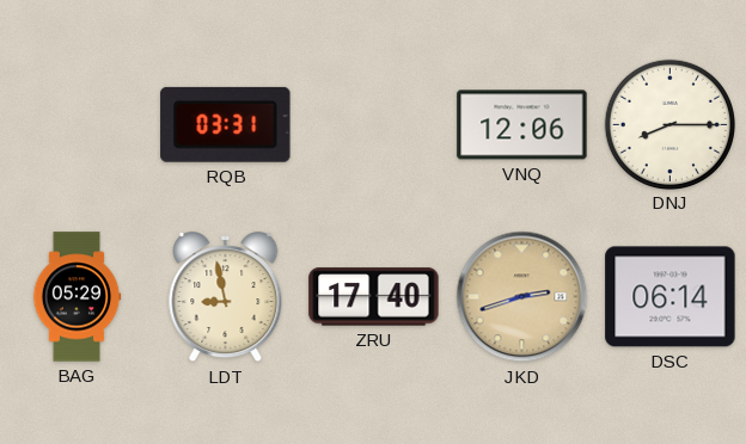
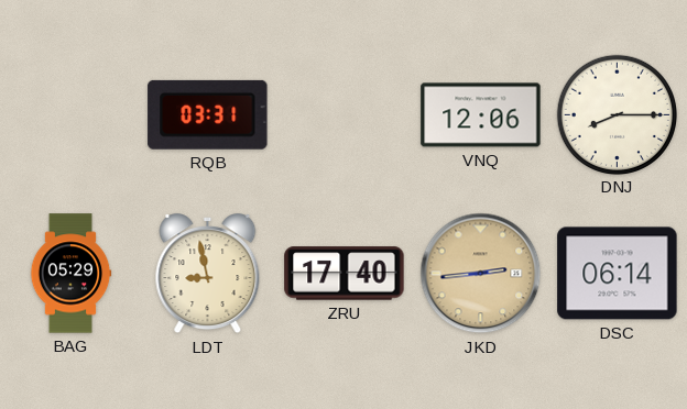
JKD: 2:42 -> 2:44
